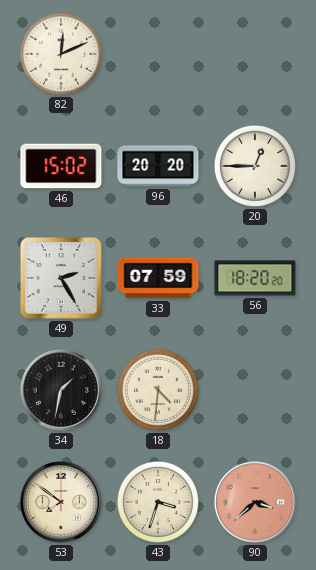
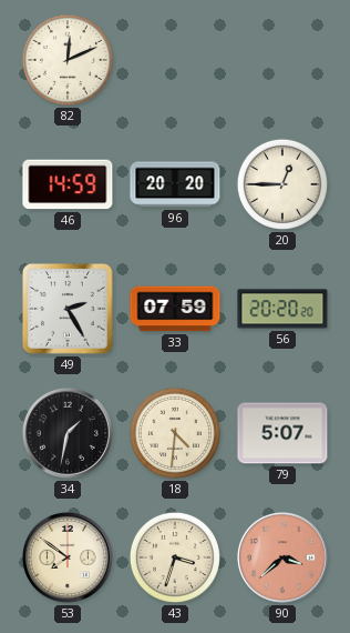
46: 15:02 -> 14:59
56: 18:20 -> 20:20
79: none -> 5:07
